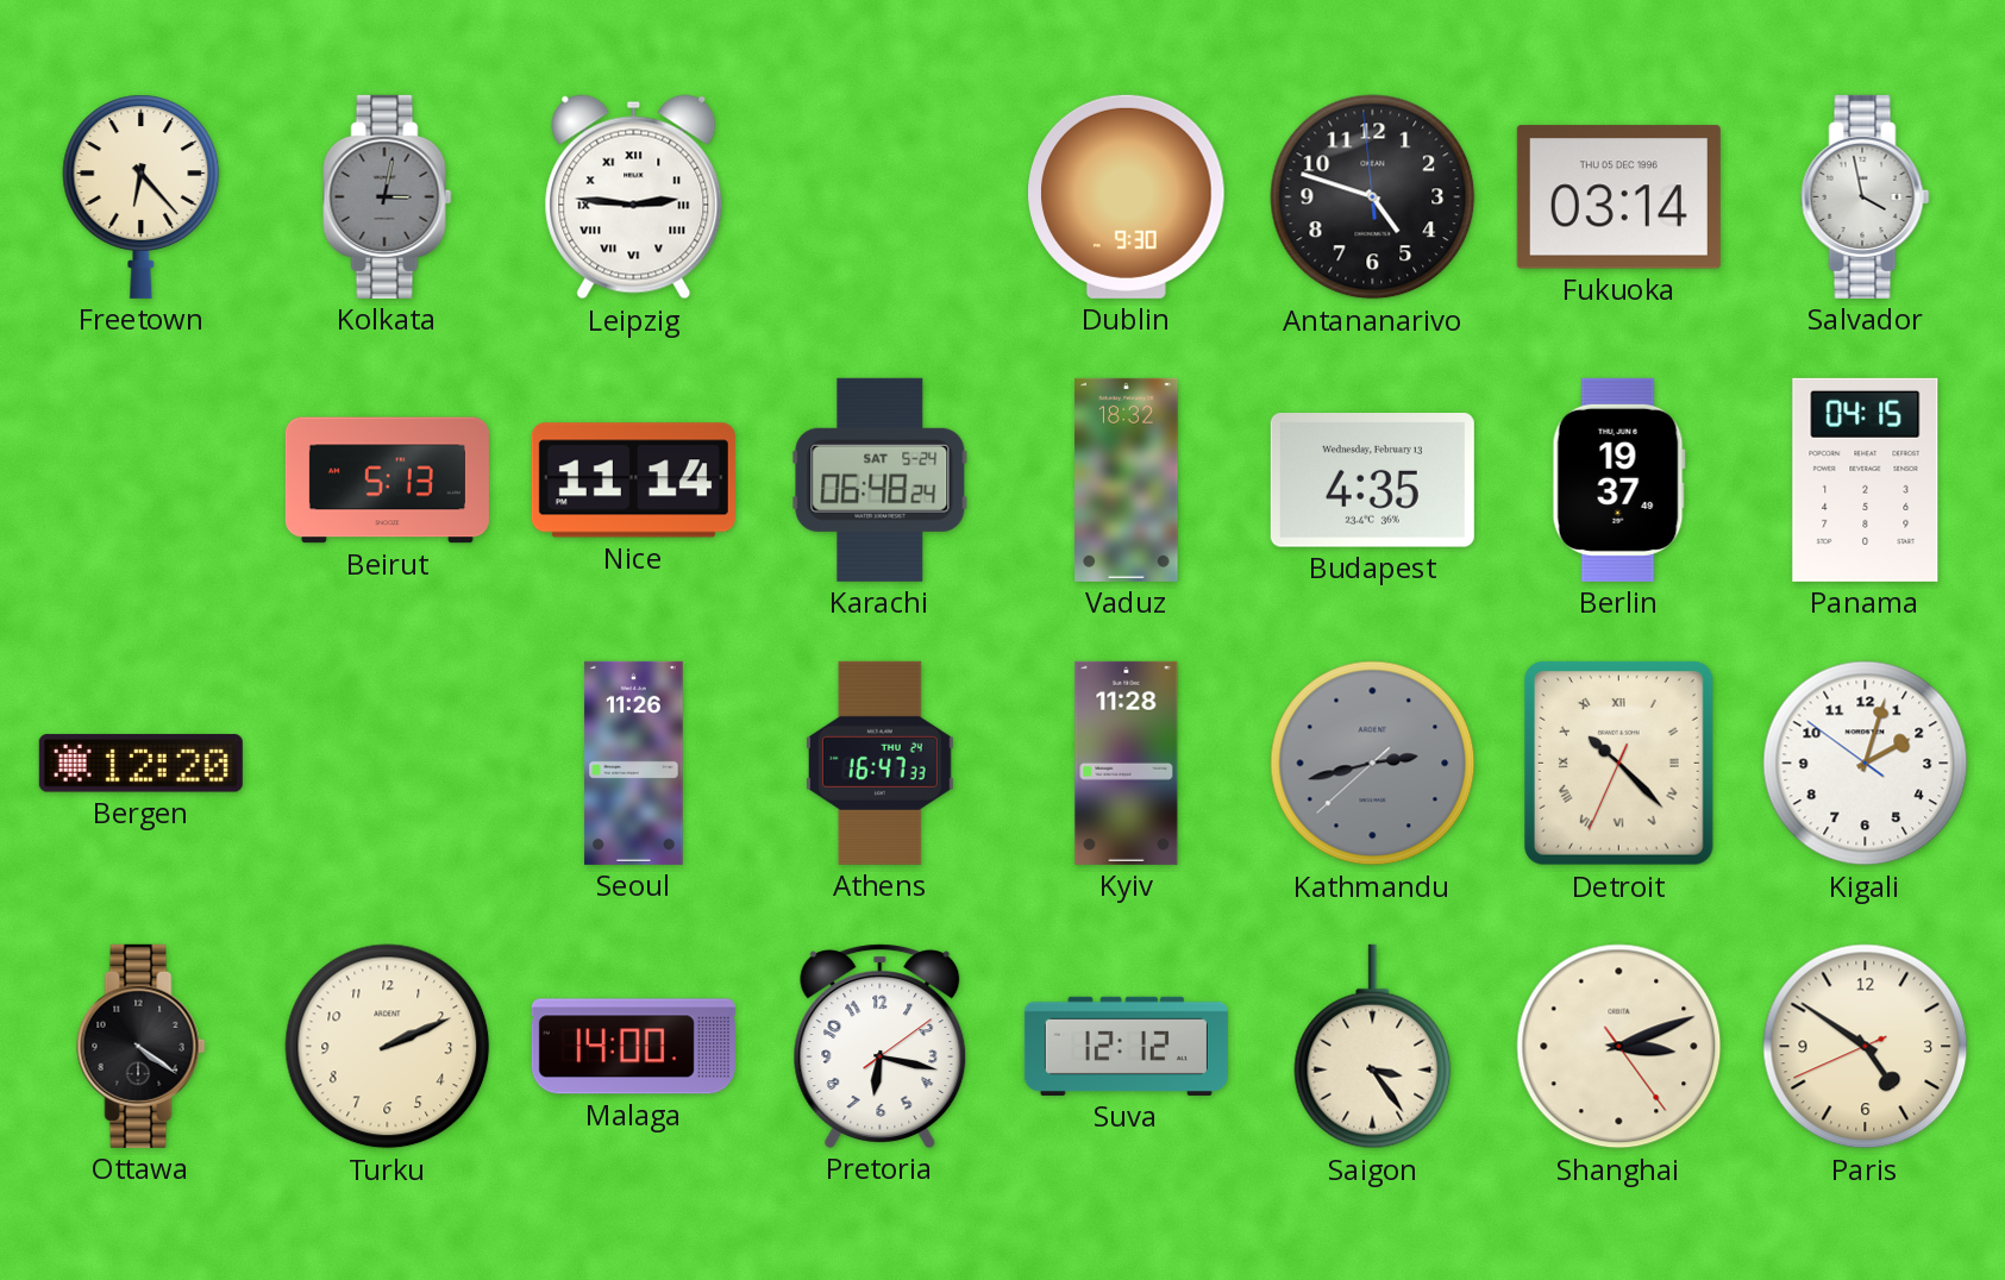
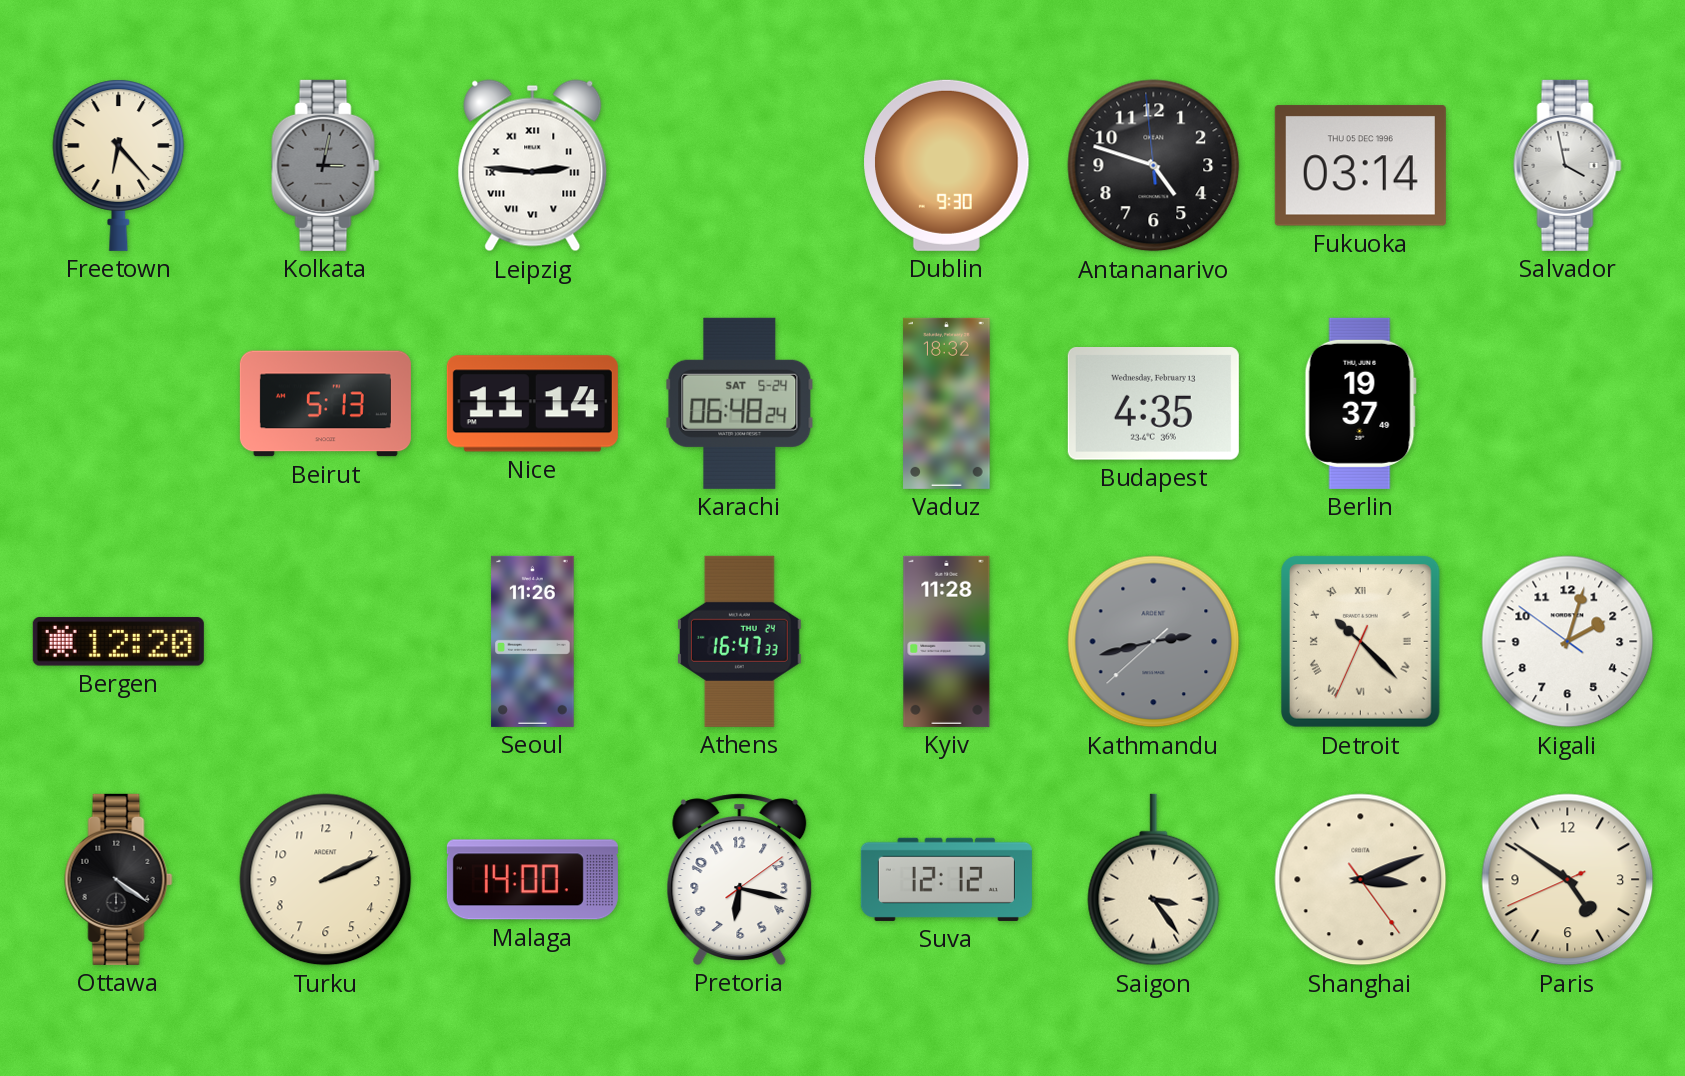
Panama: 04:15 -> none
